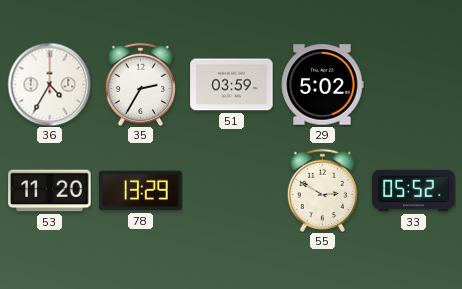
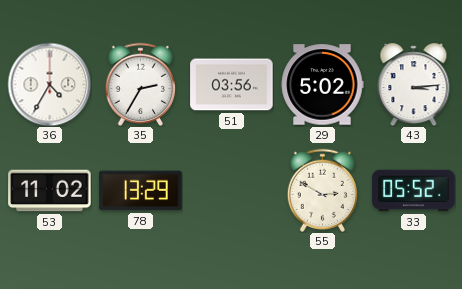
51: 03:59 -> 03:56
43: none -> 3:14
53: 11:20 -> 11:02
